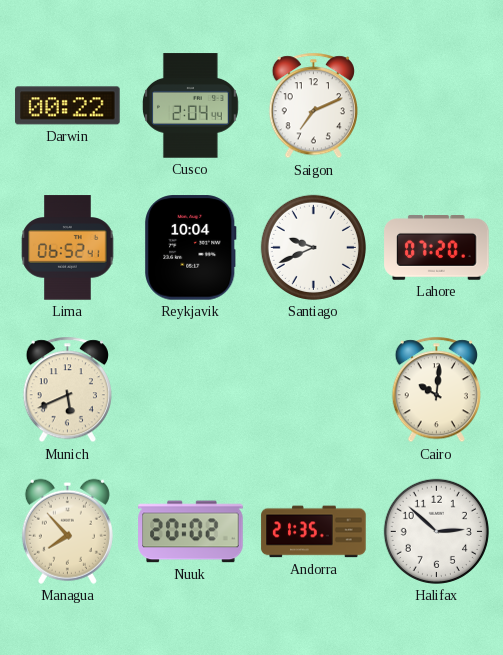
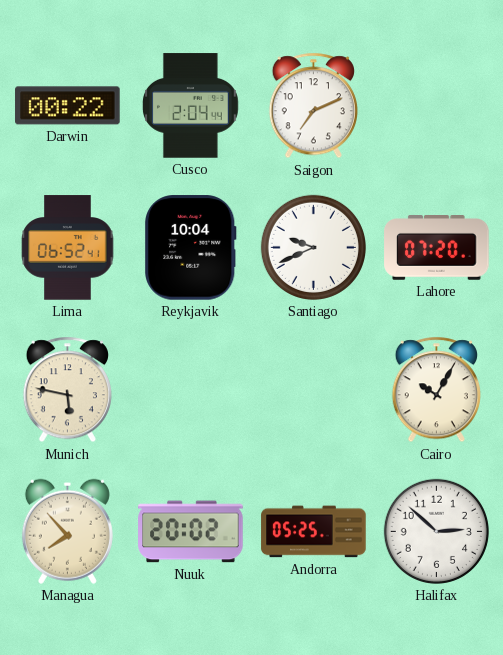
Munich: 5:41 -> 5:47
Cairo: 10:01 -> 10:05
Andorra: 21:35 -> 05:25
